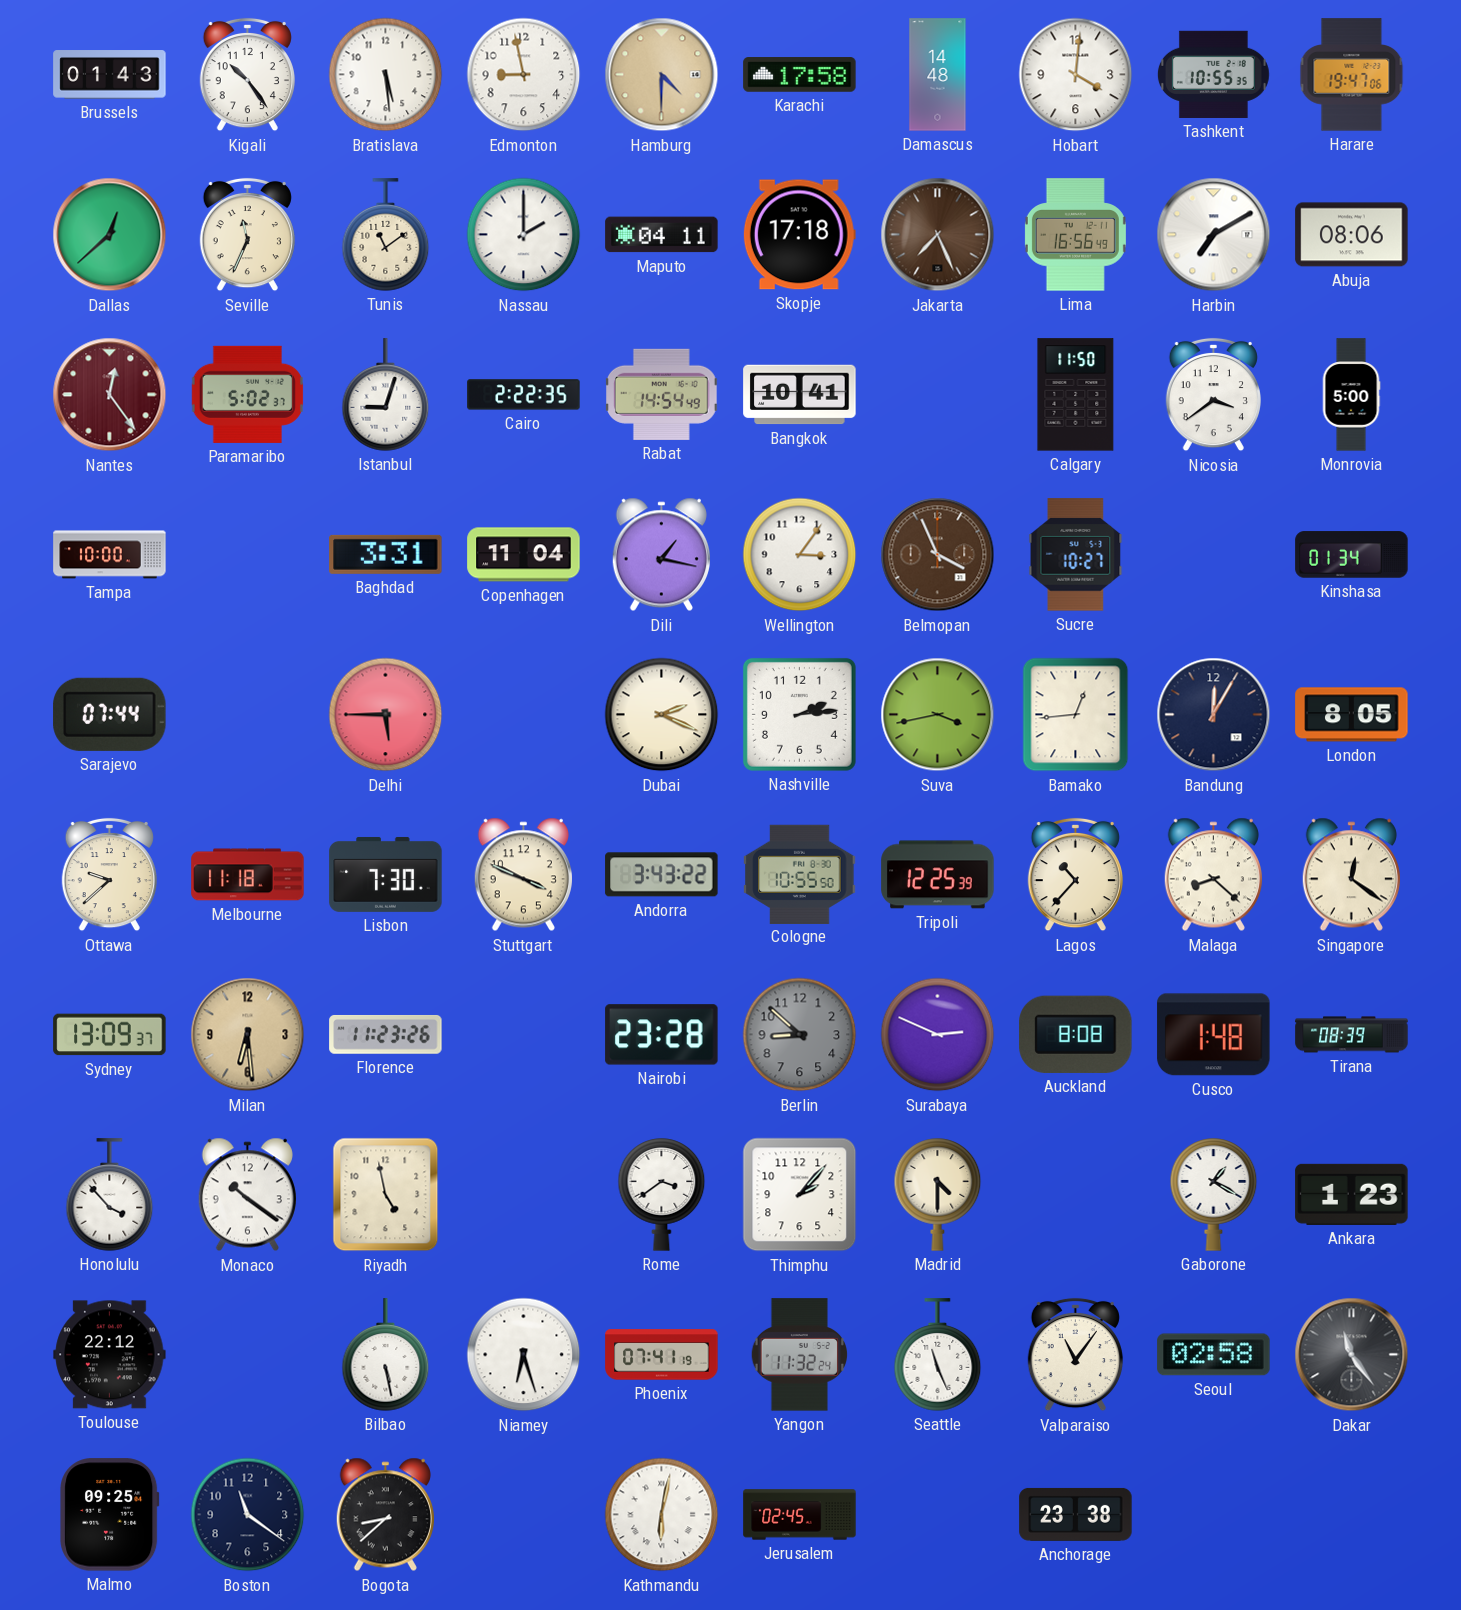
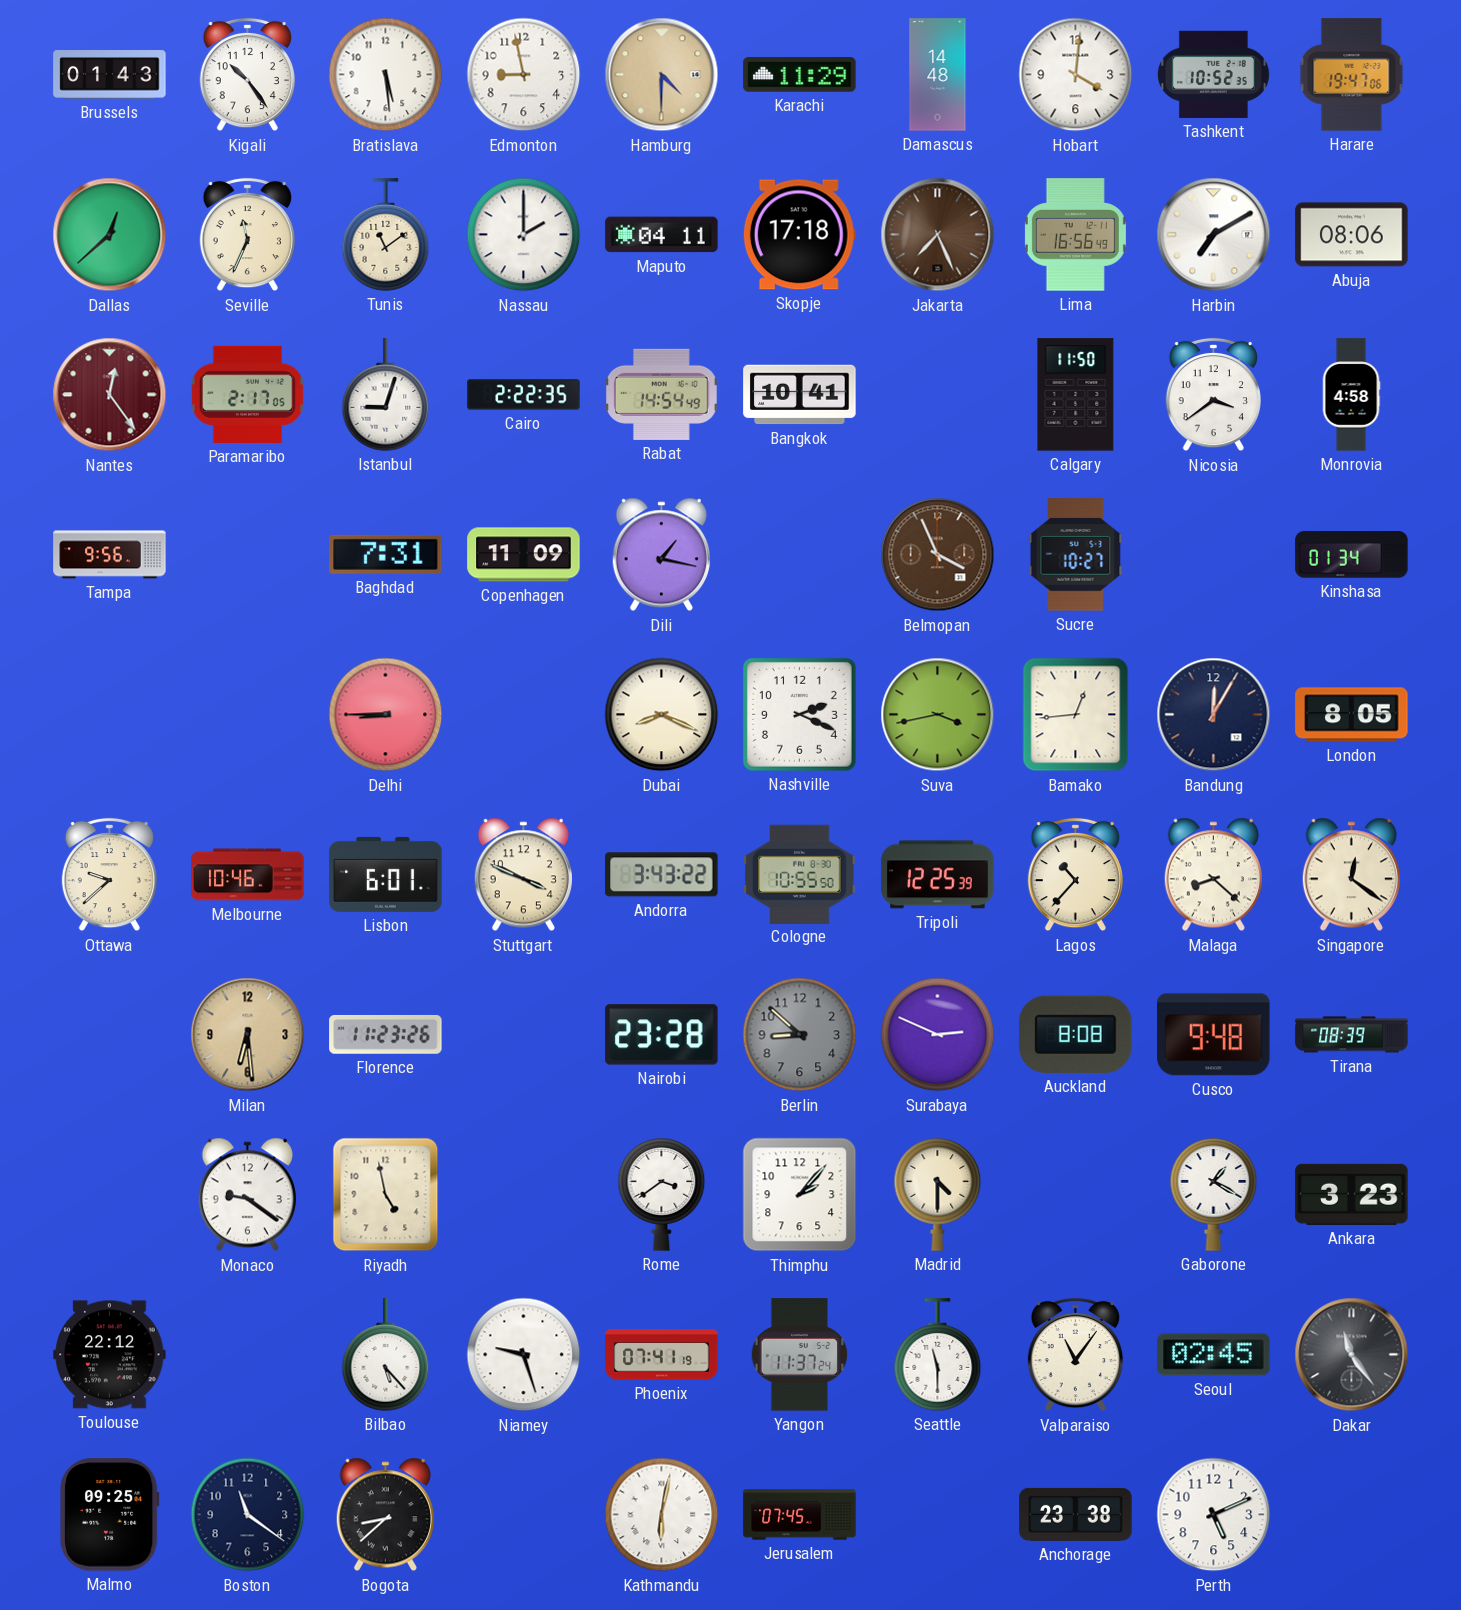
Karachi: 17:58 -> 11:29
Tashkent: 10:55 -> 10:52
Paramaribo: 5:02 -> 2:17
Monrovia: 5:00 -> 4:58
Tampa: 10:00 -> 9:56
Baghdad: 3:31 -> 7:31
Copenhagen: 11:04 -> 11:09
Wellington: 3:06 -> none
Sarajevo: 07:44 -> none
Delhi: 5:45 -> 8:45
Dubai: 2:19 -> 8:19
Nashville: 2:14 -> 2:19
Melbourne: 11:18 -> 10:46
Lisbon: 7:30 -> 6:01
Sydney: 13:09 -> none
Cusco: 1:48 -> 9:48
Honolulu: 3:53 -> none
Monaco: 10:21 -> 9:21
Ankara: 1:23 -> 3:23
Bilbao: 5:28 -> 5:23
Niamey: 6:27 -> 9:27
Yangon: 11:32 -> 11:37
Seattle: 11:26 -> 11:30
Seoul: 02:58 -> 02:45
Jerusalem: 02:45 -> 07:45
Perth: none -> 5:11
